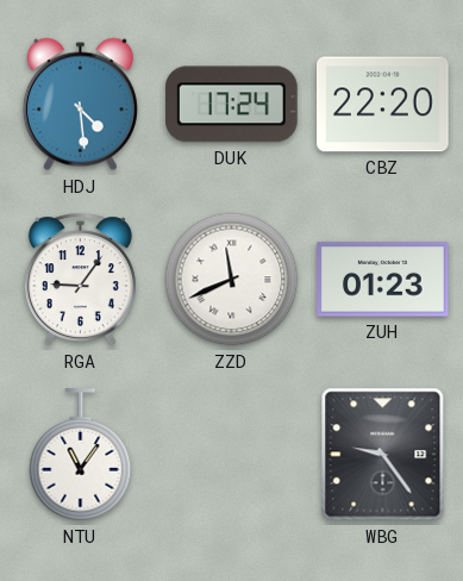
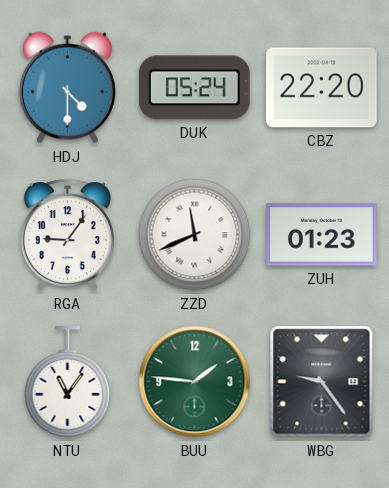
HDJ: 4:29 -> 4:30
DUK: 17:24 -> 05:24
BUU: none -> 1:46
